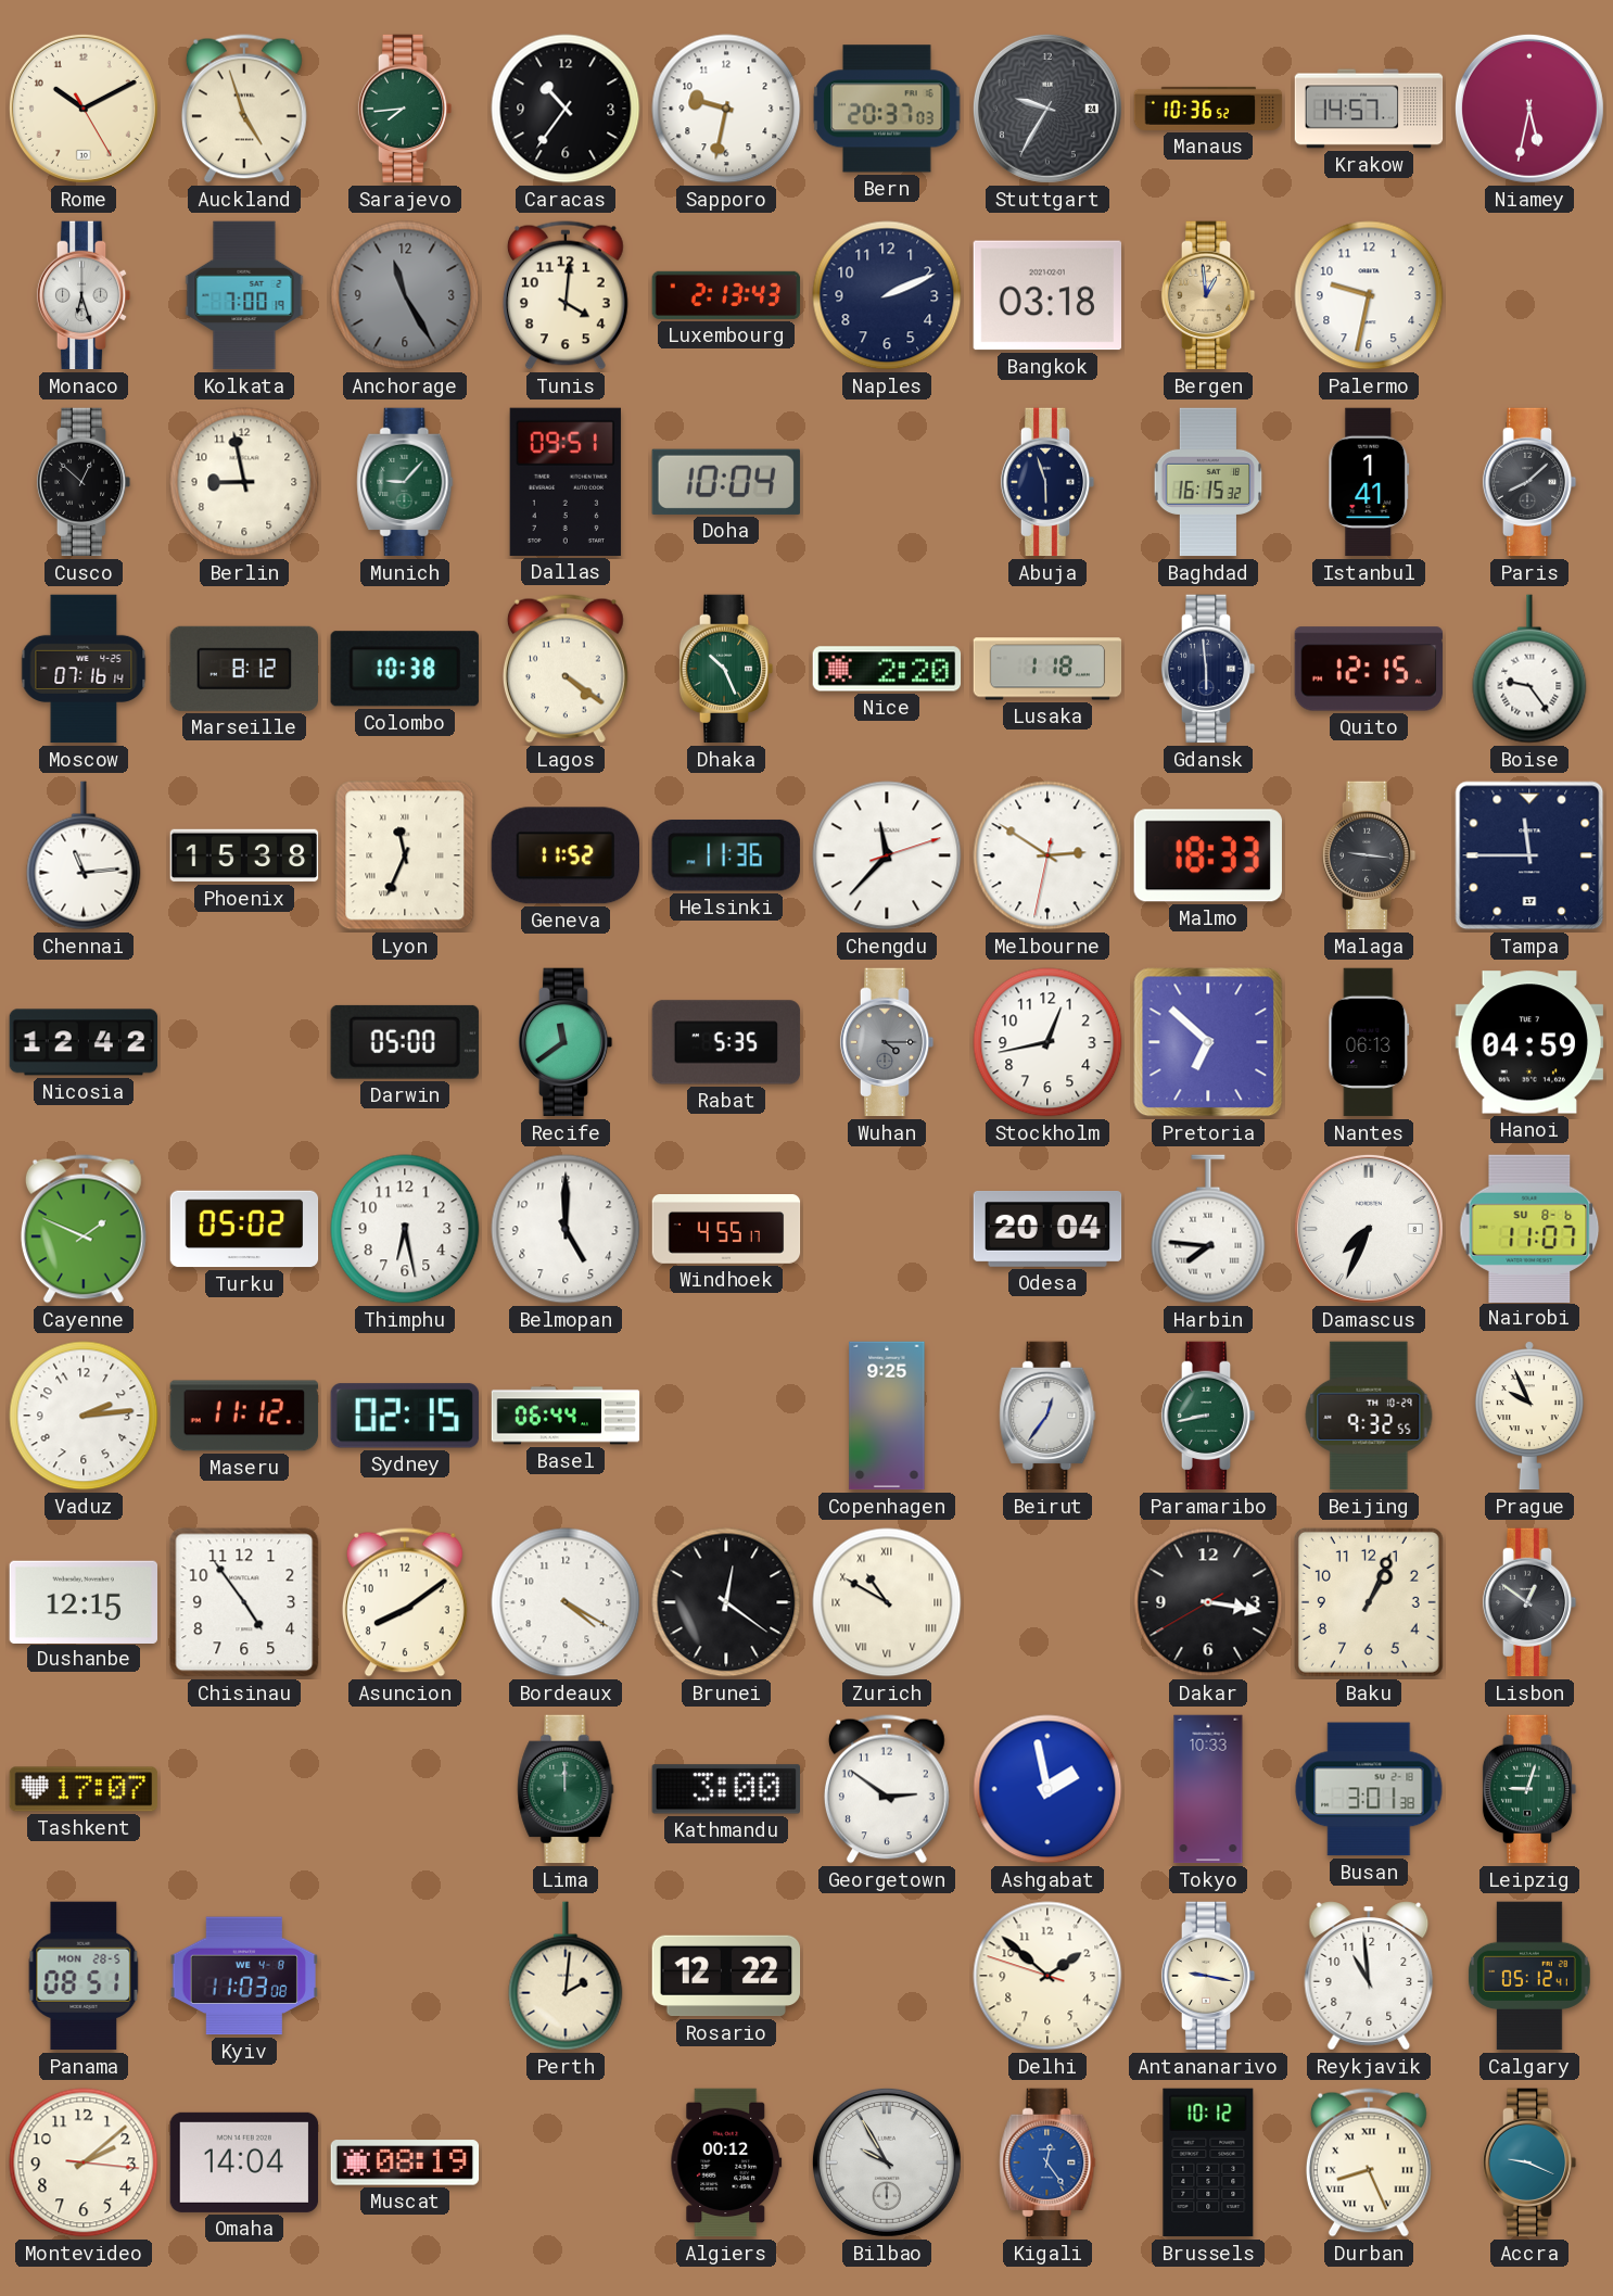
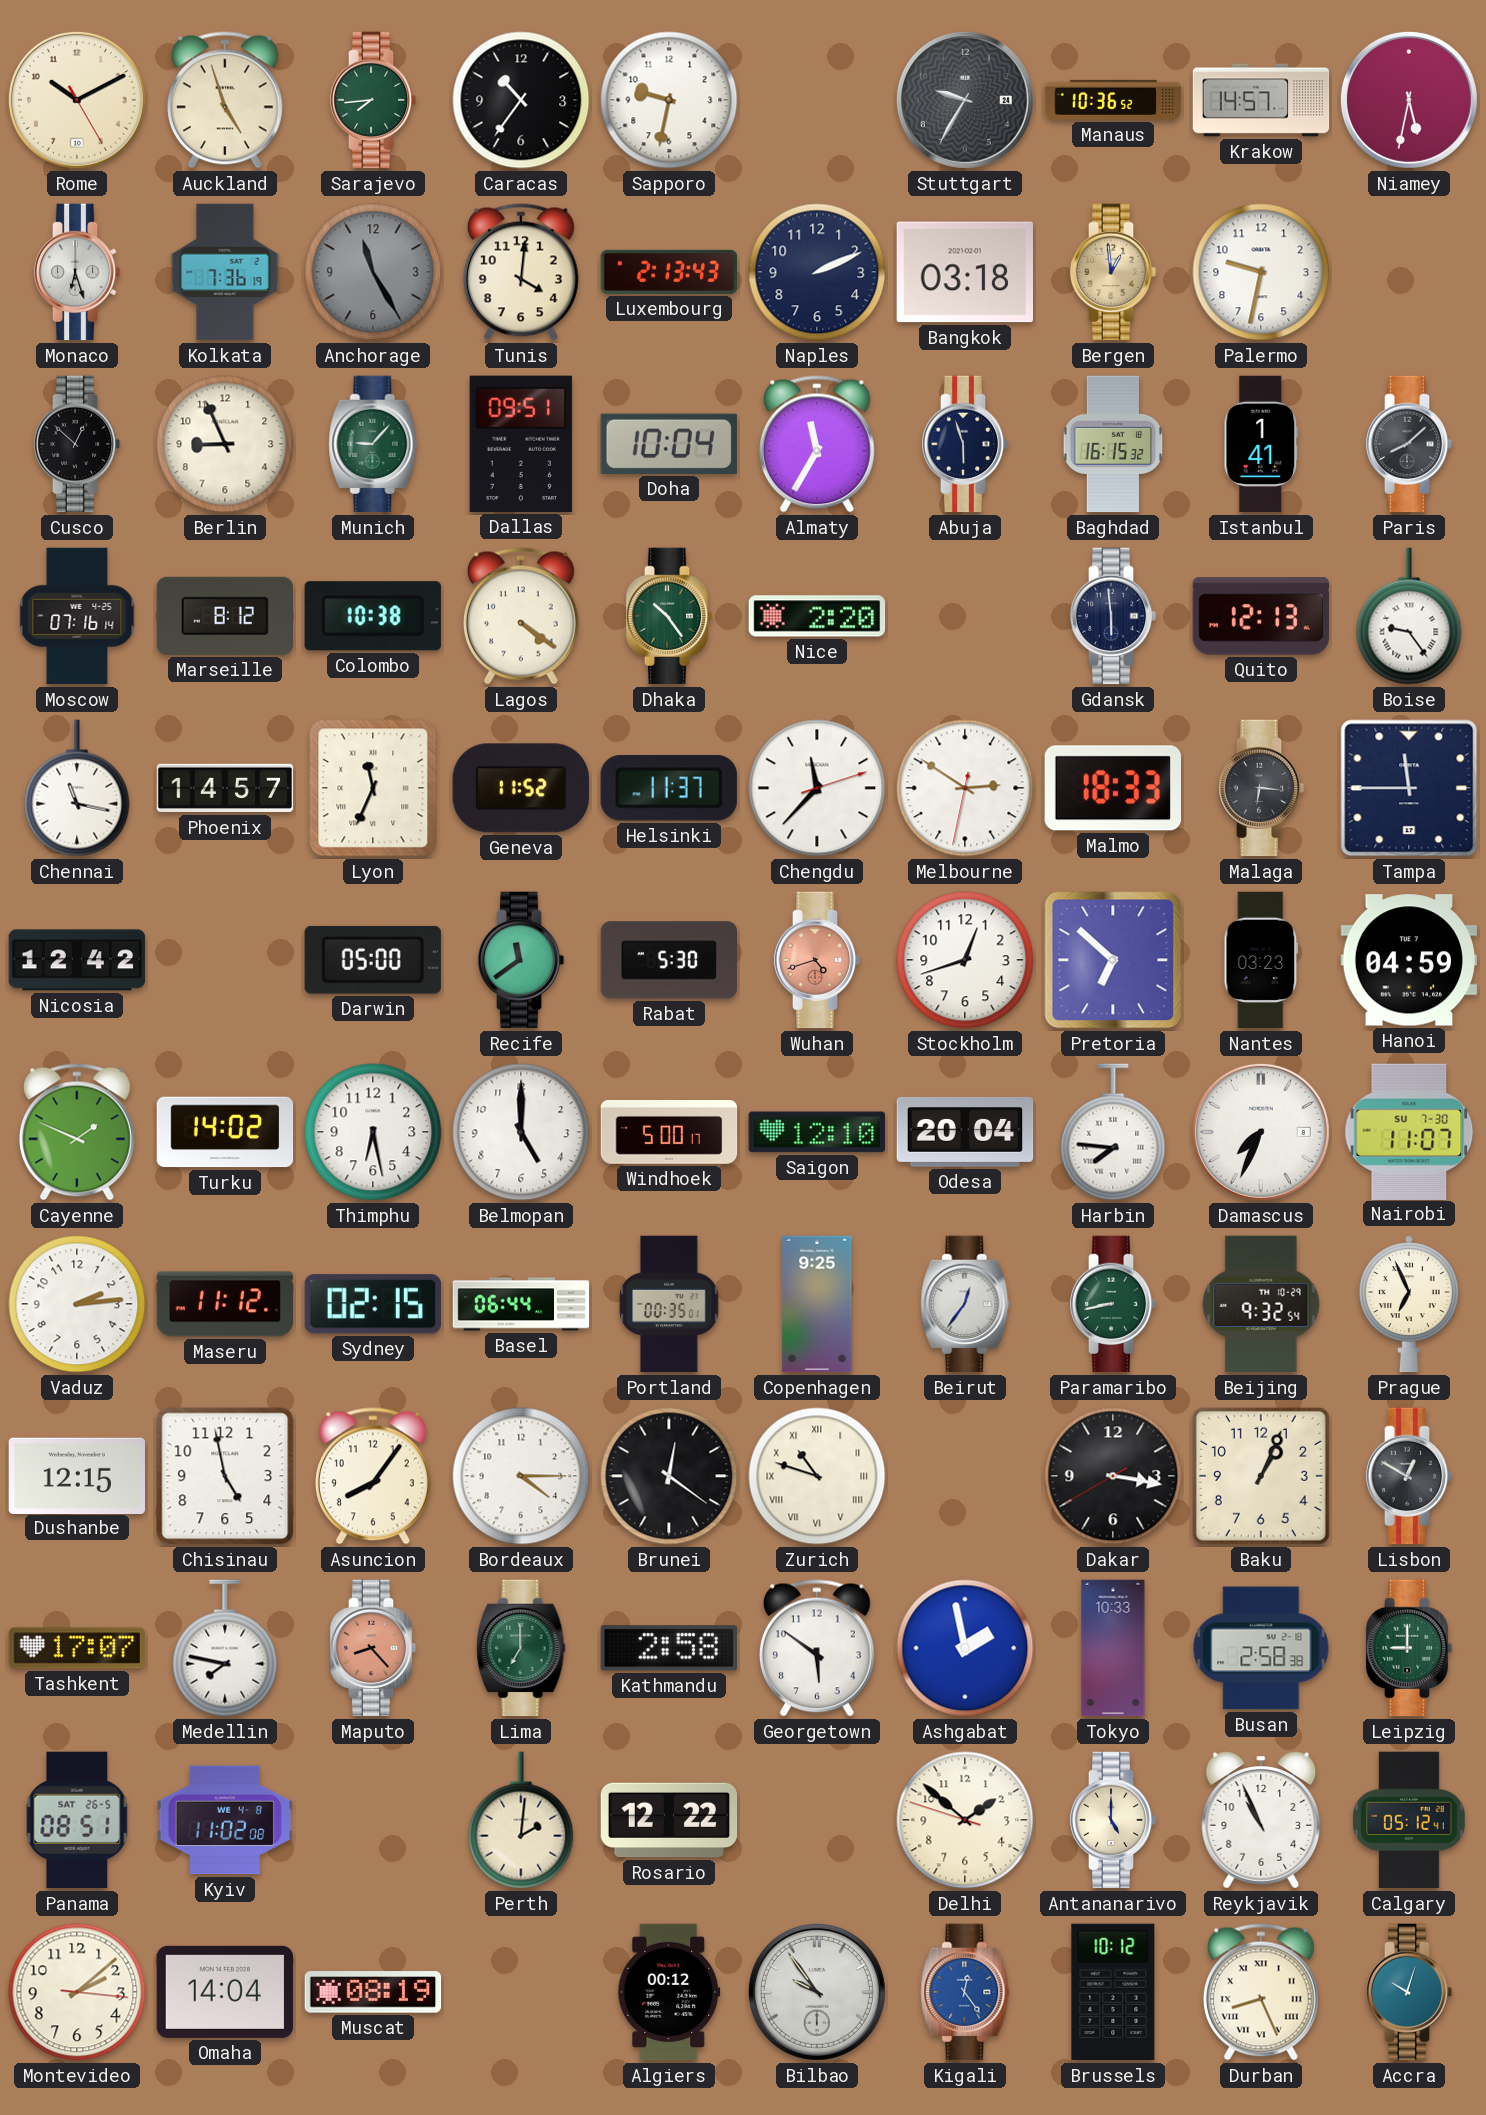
Bern: 20:37 -> none
Kolkata: 7:00 -> 7:36
Berlin: 8:58 -> 8:56
Almaty: none -> 11:35
Dhaka: 10:26 -> 10:24
Lusaka: 1:18 -> none
Quito: 12:15 -> 12:13
Chennai: 11:14 -> 11:17
Phoenix: 15:38 -> 14:57
Helsinki: 11:36 -> 11:37
Malaga: 9:16 -> 6:16
Rabat: 5:35 -> 5:30
Wuhan: 4:15 -> 4:42
Wuhan dial: grey -> salmon
Stockholm: 12:43 -> 12:42
Nantes: 06:13 -> 03:23
Turku: 05:02 -> 14:02
Windhoek: 4:55 -> 5:00
Saigon: none -> 12:10
Nairobi date: SU 8-6 -> SU 7-30
Portland: none -> 00:35
Beijing: 9:32:55 -> 9:32:54
Prague: 9:56 -> 6:56
Chisinau: 4:54 -> 4:58
Asuncion: 8:09 -> 8:06
Bordeaux: 4:20 -> 4:15
Zurich: 10:50 -> 10:48
Lisbon: 12:51 -> 12:50
Medellin: none -> 7:47
Maputo: none -> 8:23
Lima: 12:00 -> 7:00
Kathmandu: 3:00 -> 2:58
Georgetown: 2:51 -> 5:51
Busan: 3:01 -> 2:58
Leipzig: 9:03 -> 9:00
Panama date: MON 28-5 -> SAT 26-5
Kyiv: 11:03 -> 11:02
Antananarivo: 9:17 -> 5:00
Reykjavik: 10:59 -> 10:56
Bilbao: 9:55 -> 9:54
Accra: 9:19 -> 10:03
